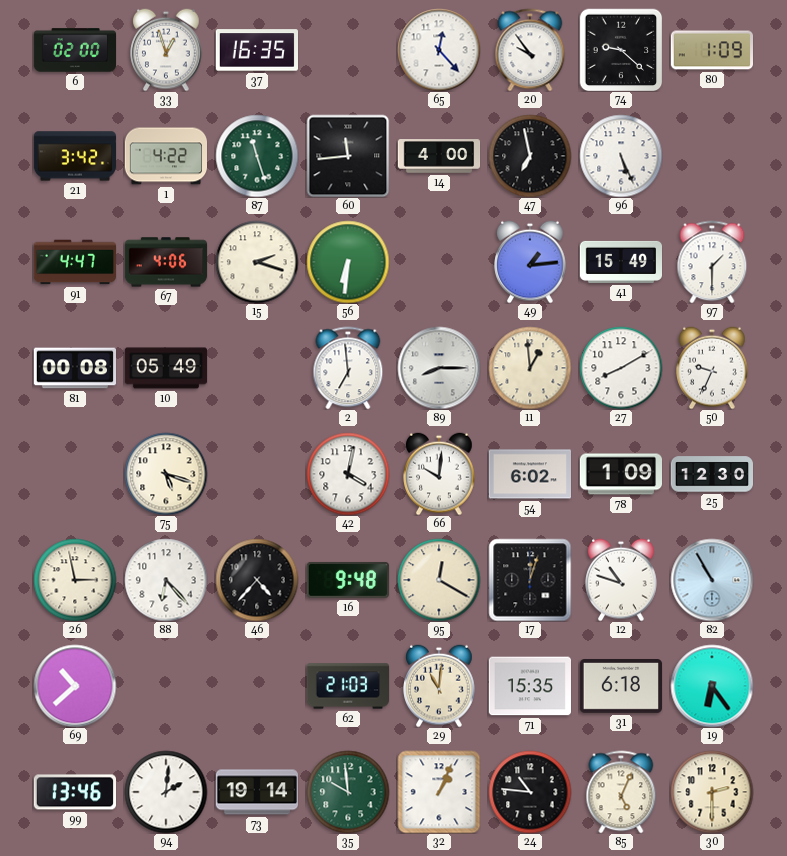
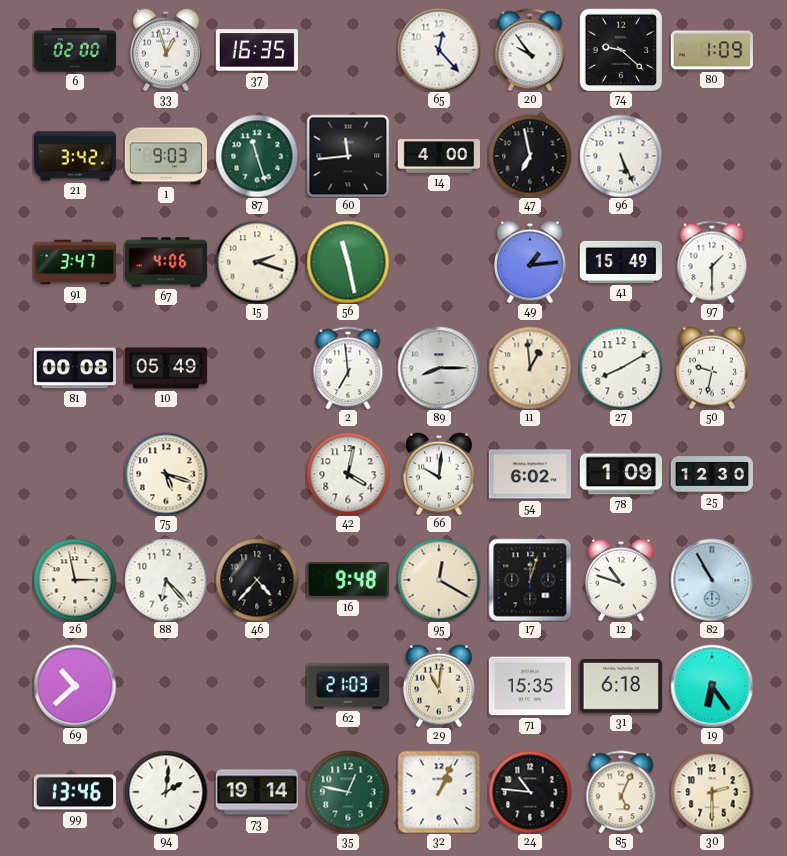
1: 4:22 -> 9:03
91: 4:47 -> 3:47
56: 6:31 -> 11:28
50: 9:34 -> 9:32
35: 9:59 -> 12:47
